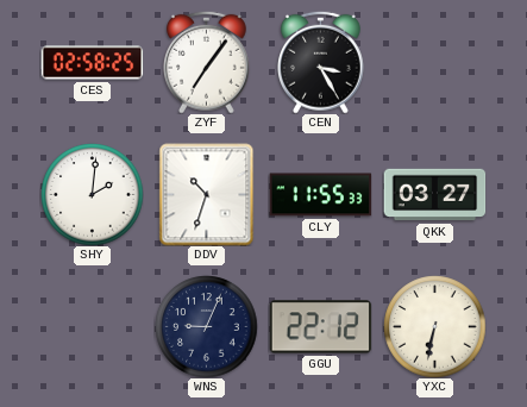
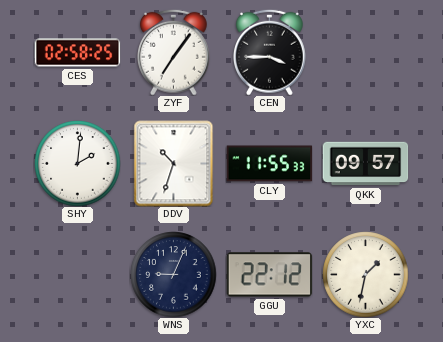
CEN: 3:25 -> 3:45
QKK: 03:27 -> 09:57
YXC: 6:32 -> 1:32
